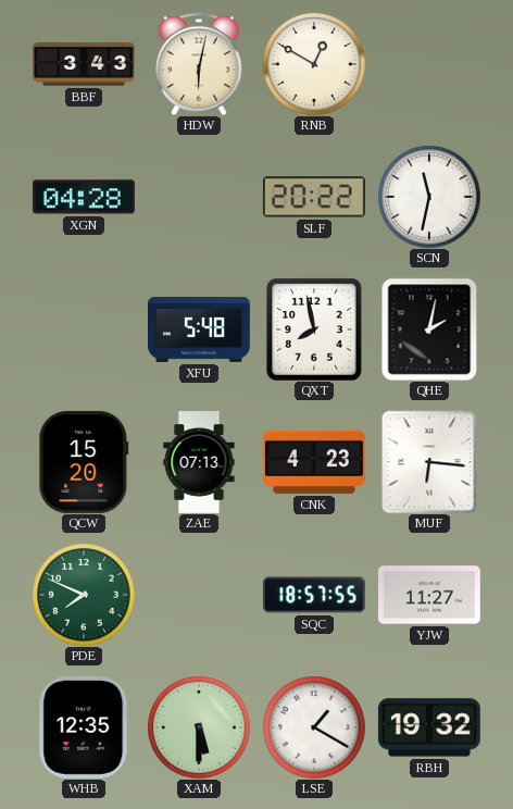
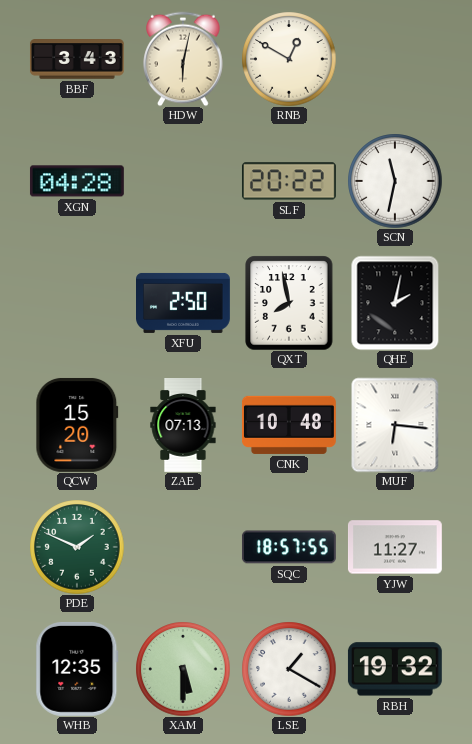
XFU: 5:48 -> 2:50
CNK: 4:23 -> 10:48
PDE: 7:49 -> 1:49
